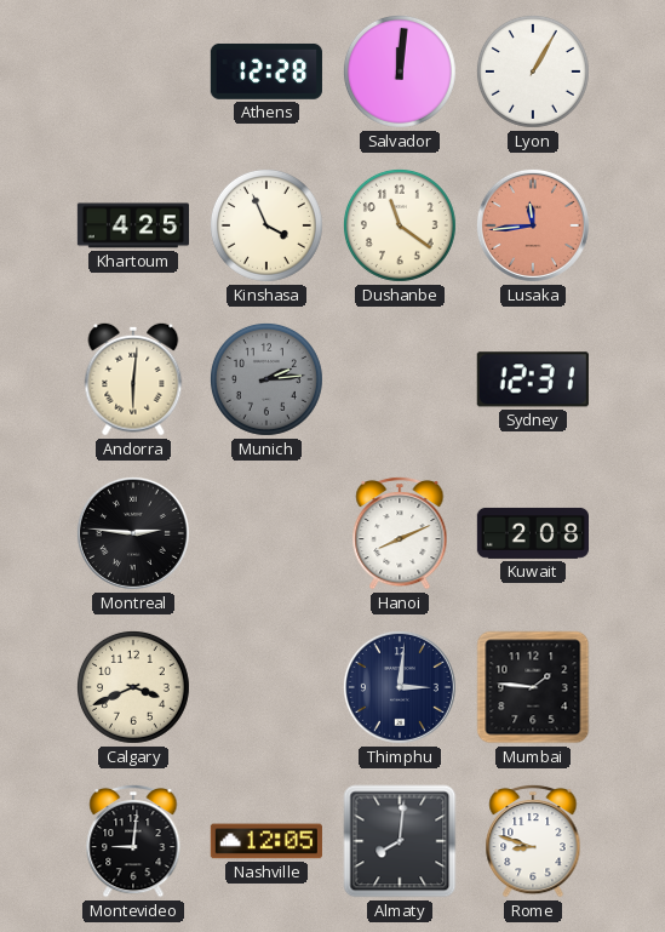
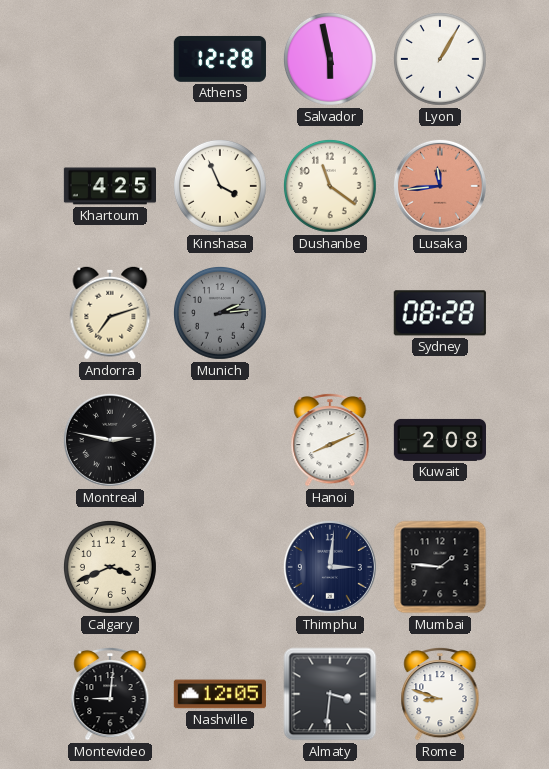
Salvador: 12:01 -> 5:58
Andorra: 6:01 -> 7:12
Sydney: 12:31 -> 08:28
Montreal: 2:46 -> 2:47
Almaty: 8:01 -> 3:31
